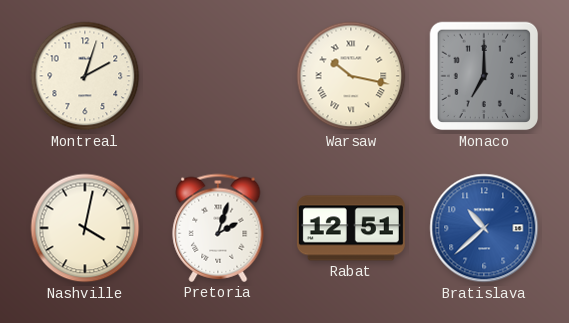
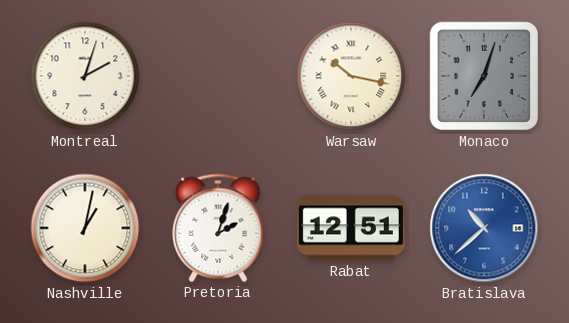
Monaco: 7:00 -> 7:03
Nashville: 4:02 -> 1:02
